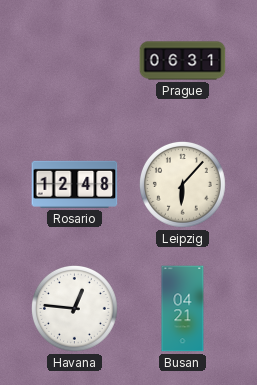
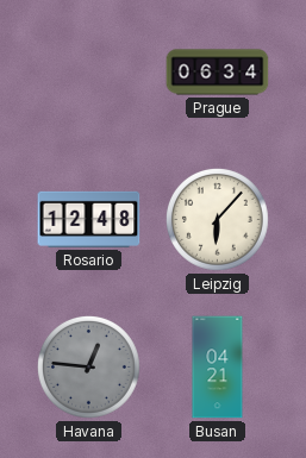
Prague: 06:31 -> 06:34
Havana dial: white -> grey
